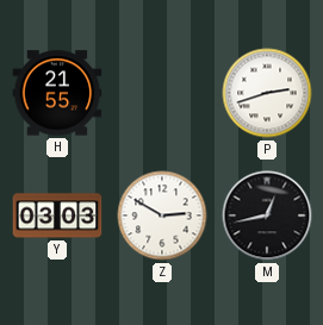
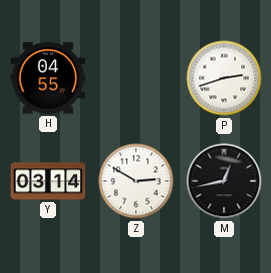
H: 21:55 -> 04:55
Y: 03:03 -> 03:14
